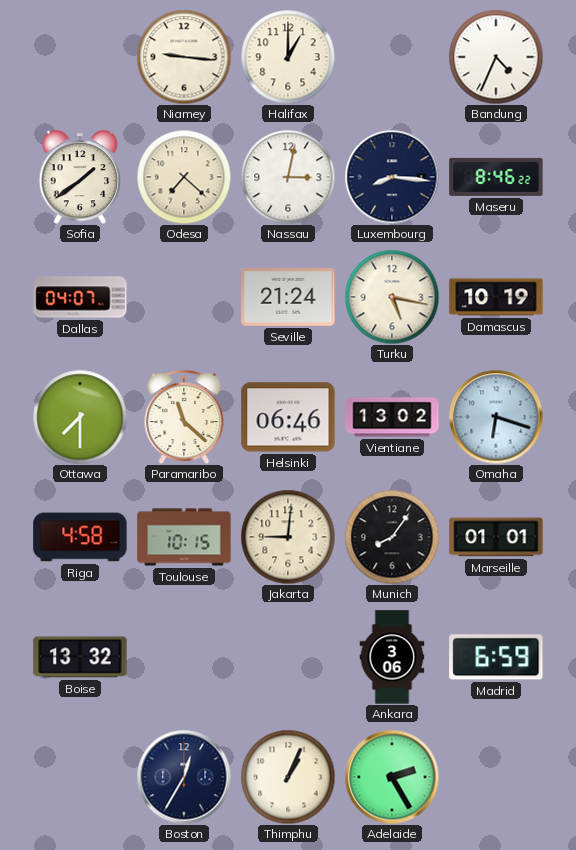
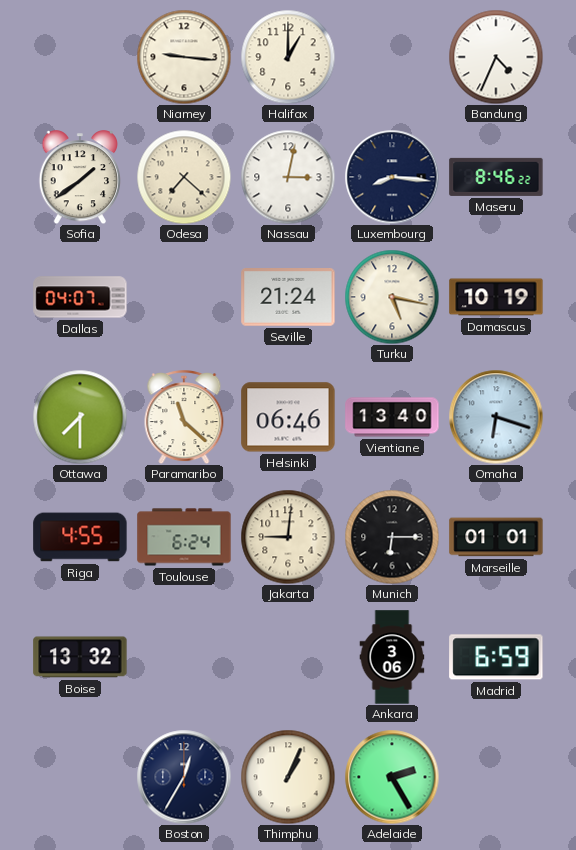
Vientiane: 13:02 -> 13:40
Riga: 4:58 -> 4:55
Toulouse: 10:15 -> 6:24
Munich: 8:06 -> 6:15
